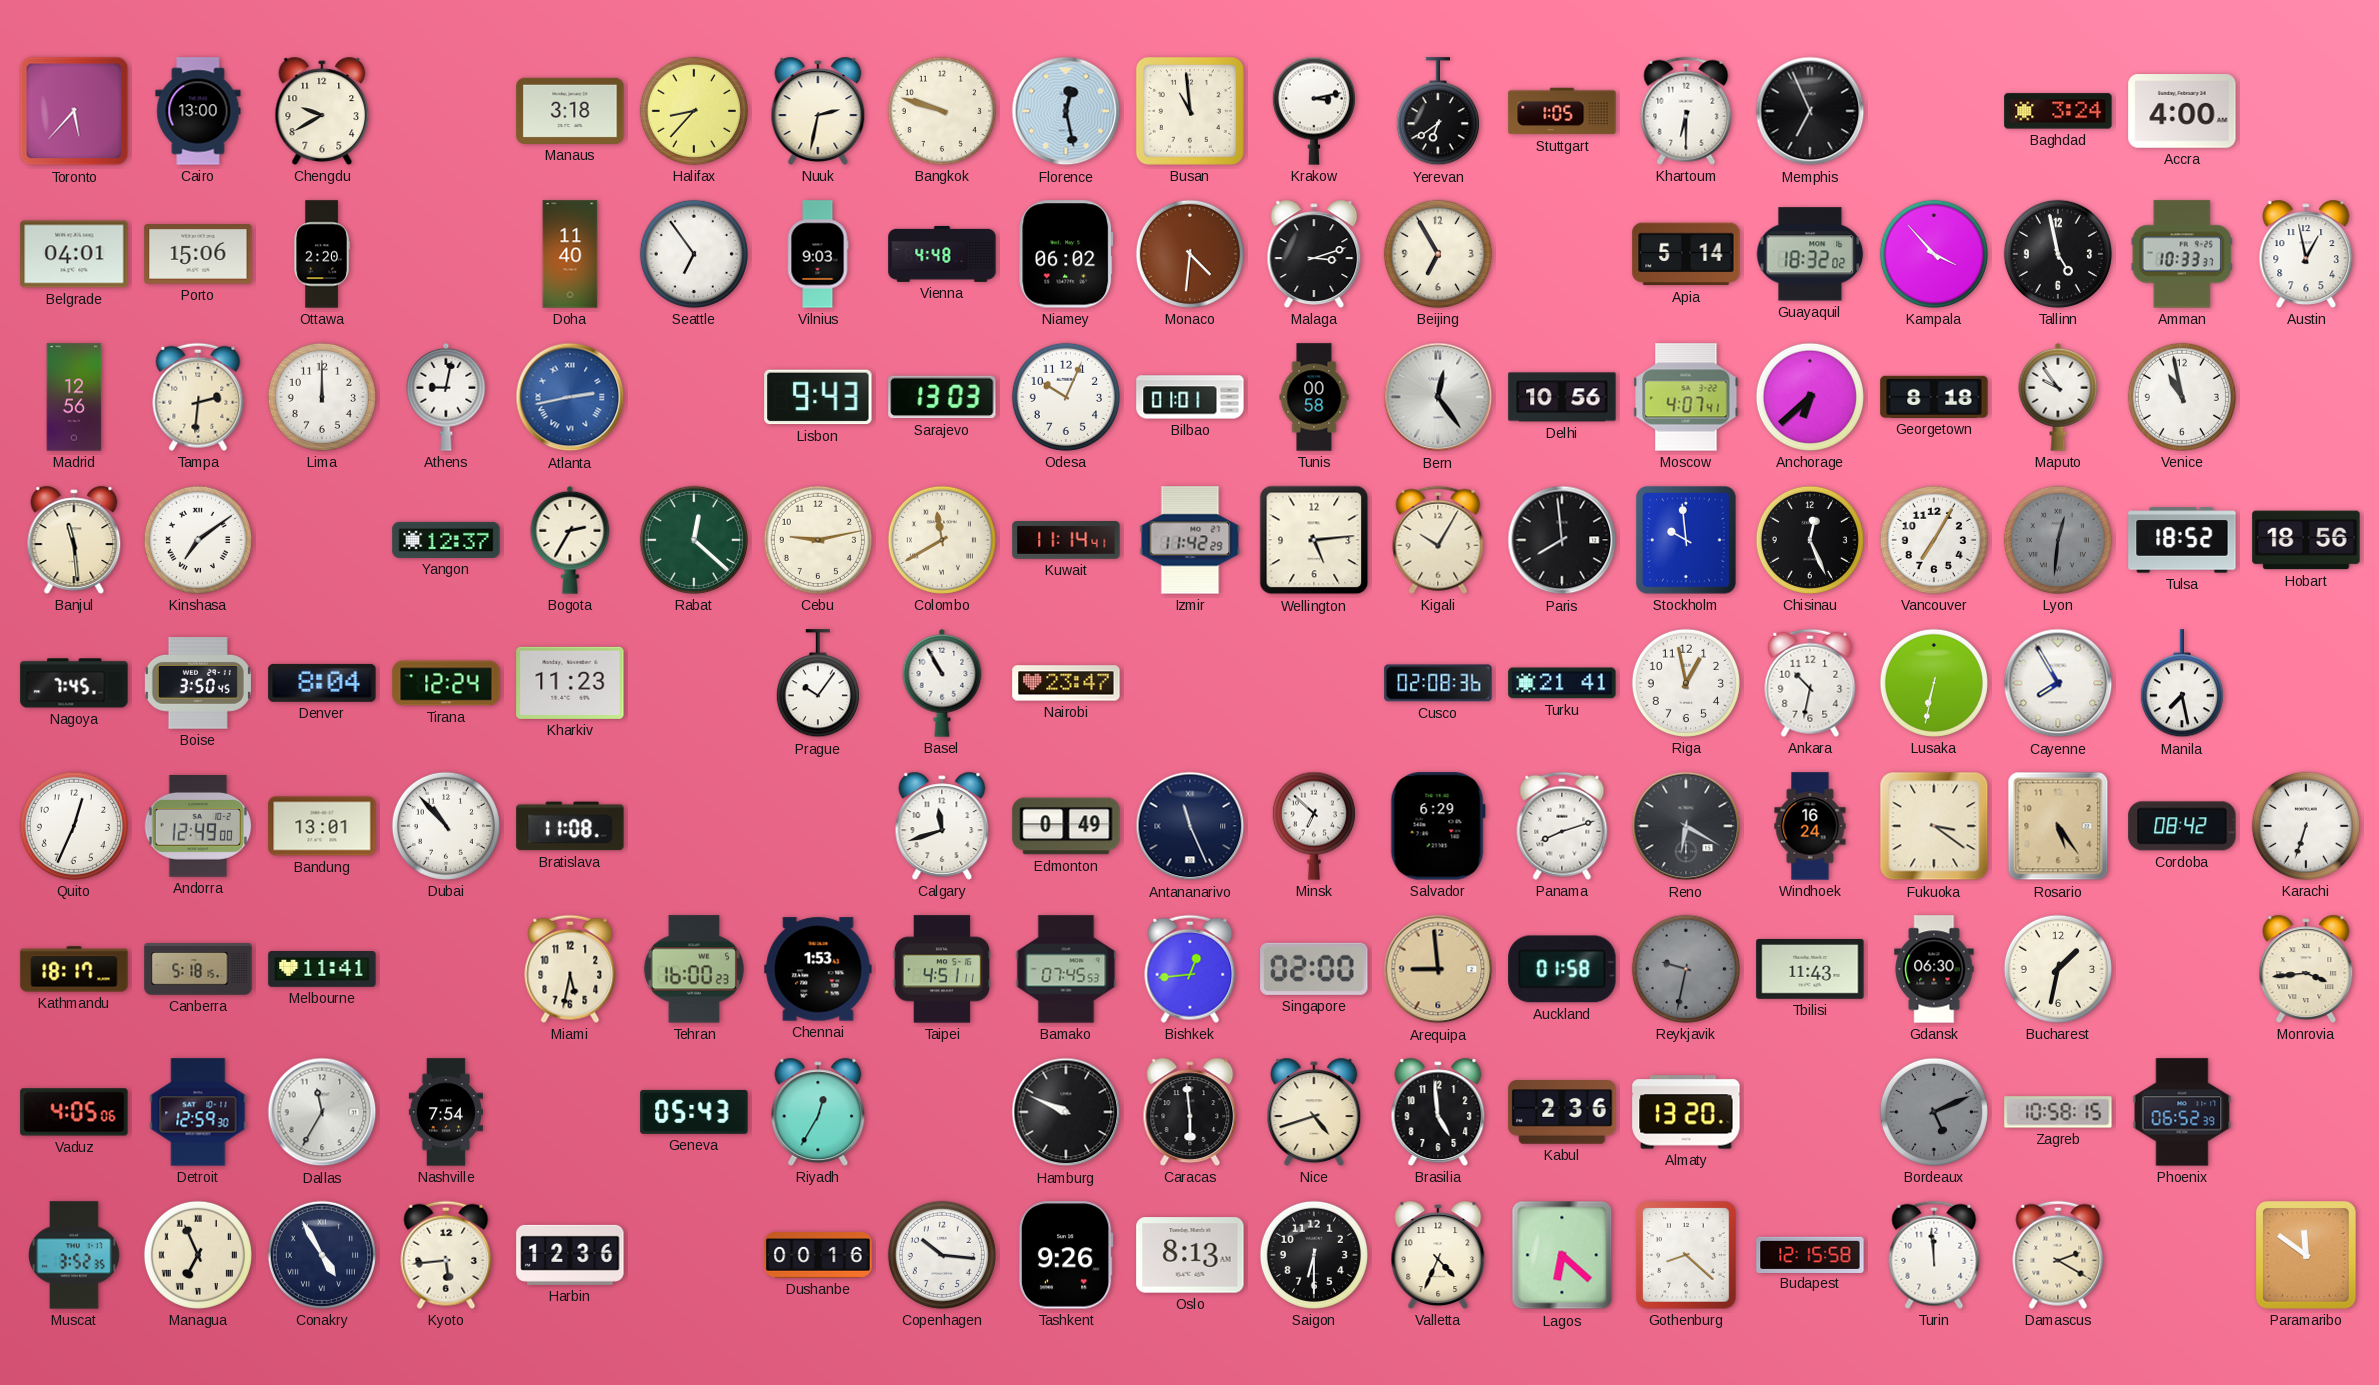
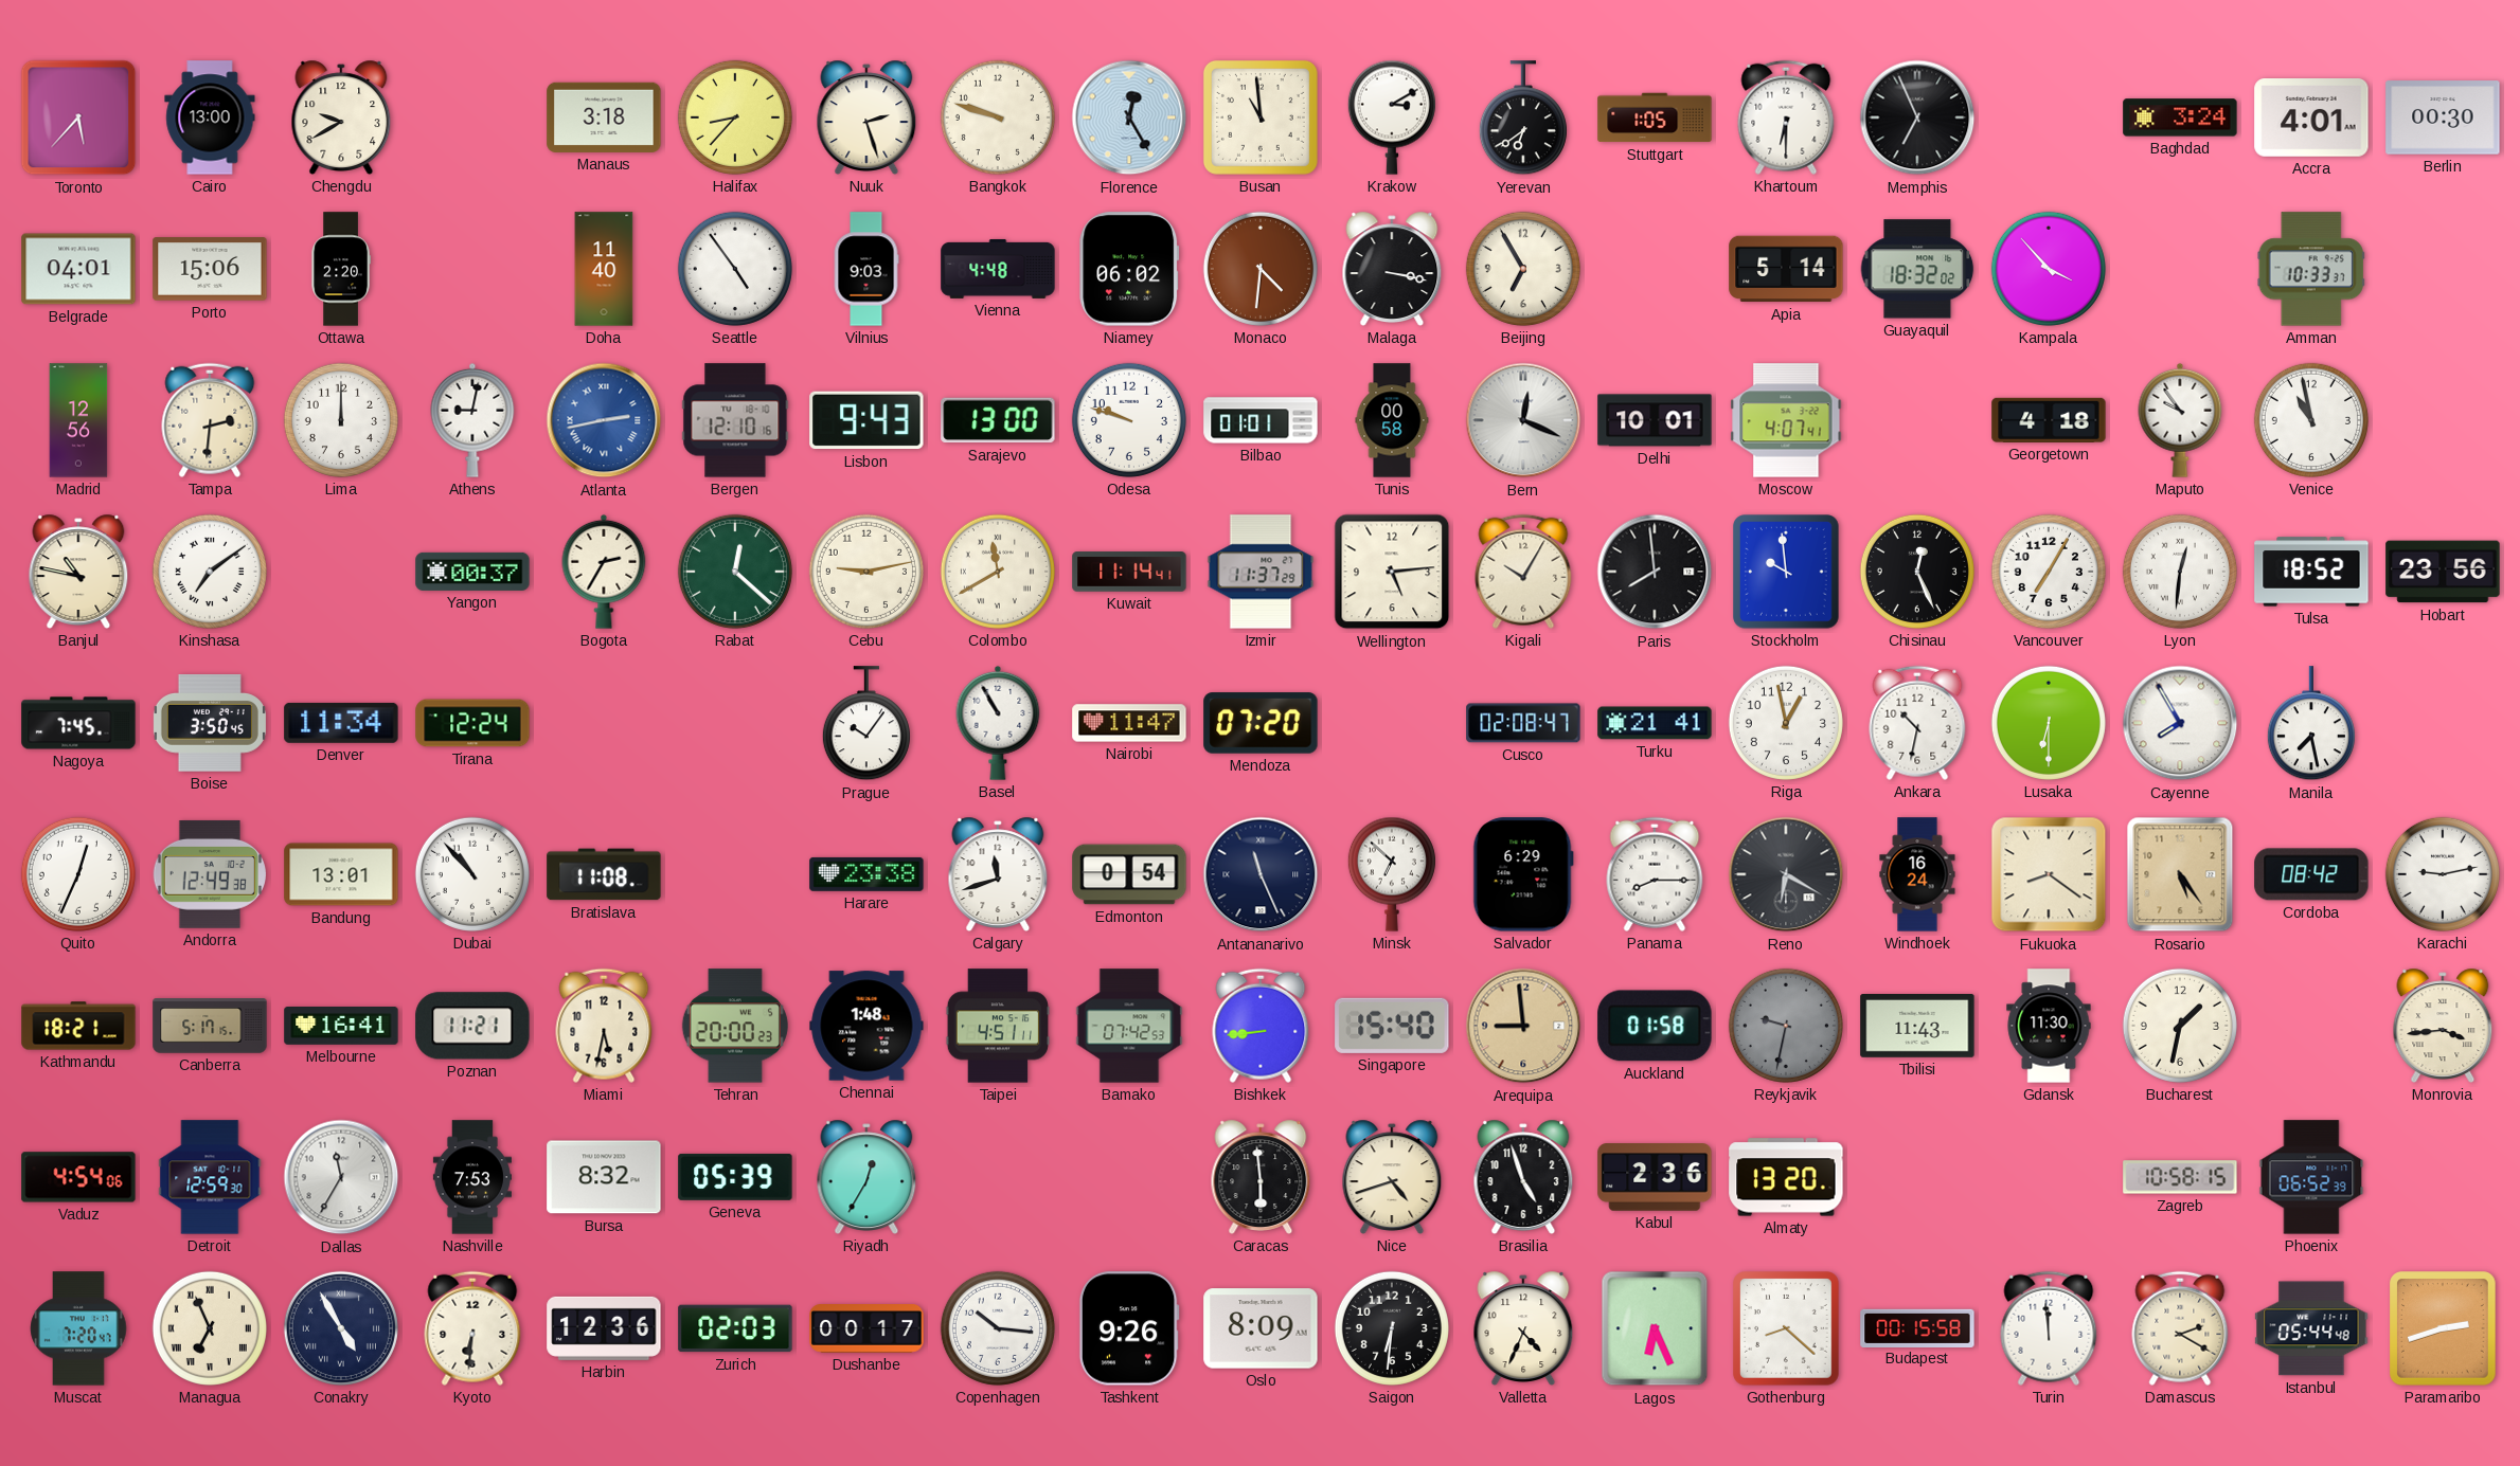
Nuuk: 2:32 -> 2:27
Florence: 12:28 -> 12:25
Krakow: 3:13 -> 3:10
Accra: 4:00 -> 4:01
Berlin: none -> 00:30
Seattle: 6:54 -> 4:54
Malaga: 3:12 -> 3:17
Tallinn: 4:58 -> none
Austin: 12:58 -> none
Bergen: none -> 12:10
Sarajevo: 13:03 -> 13:00
Odesa: 10:04 -> 9:48
Bern: 12:24 -> 12:19
Delhi: 10:56 -> 10:01
Anchorage: 6:38 -> none
Georgetown: 8:18 -> 4:18
Banjul: 11:29 -> 10:47
Yangon: 12:37 -> 00:37
Izmir: 11:42 -> 11:37
Lyon dial: grey -> white
Hobart: 18:56 -> 23:56
Denver: 8:04 -> 11:34
Kharkiv: 11:23 -> none
Nairobi: 23:47 -> 11:47
Mendoza: none -> 07:20
Cusco: 02:08:36 -> 02:08:47
Lusaka: 6:32 -> 6:30
Andorra: 12:49:00 -> 12:49:38
Harare: none -> 23:38
Edmonton: 0:49 -> 0:54
Panama: 8:12 -> 8:15
Fukuoka: 3:21 -> 8:21
Karachi: 6:33 -> 9:13
Kathmandu: 18:17 -> 18:21
Canberra: 5:18 -> 5:17
Melbourne: 11:41 -> 16:41
Poznan: none -> 11:21
Tehran: 16:00 -> 20:00
Chennai: 1:53 -> 1:48
Bamako: 07:45 -> 07:42
Bishkek: 12:44 -> 8:44
Singapore: 02:00 -> 15:40
Gdansk: 06:30 -> 11:30
Vaduz: 4:05 -> 4:54
Nashville: 7:54 -> 7:53
Bursa: none -> 8:32
Geneva: 05:43 -> 05:39
Hamburg: 9:49 -> none
Brasilia: 4:59 -> 4:57
Bordeaux: 5:11 -> none
Muscat: 3:52 -> 7:20
Kyoto: 5:44 -> 6:31
Zurich: none -> 02:03
Dushanbe: 00:16 -> 00:17
Oslo: 8:13 -> 8:09
Saigon: 6:30 -> 6:31
Lagos: 6:22 -> 6:26
Budapest: 12:15 -> 00:15
Istanbul: none -> 05:44
Paramaribo: 11:51 -> 2:42
